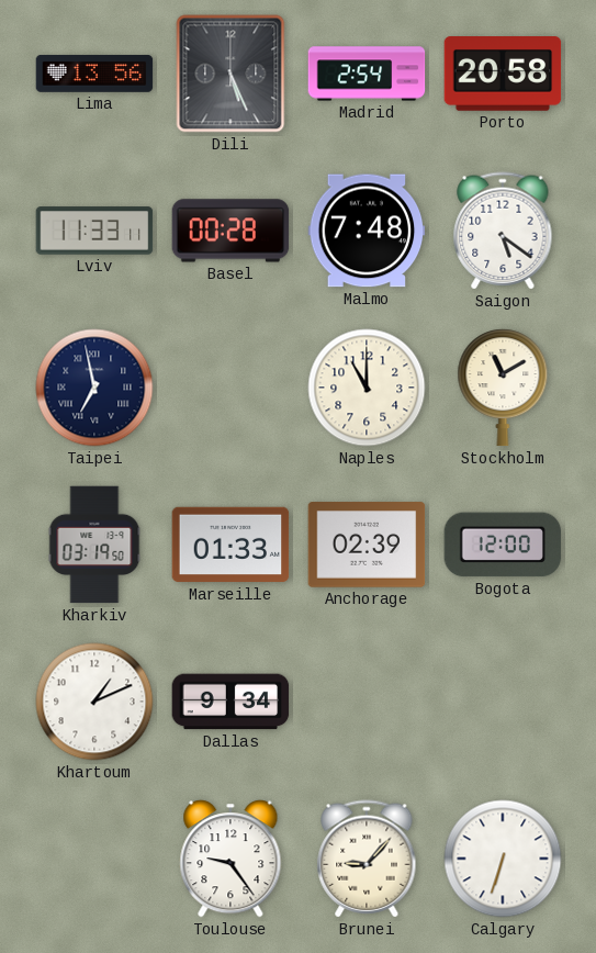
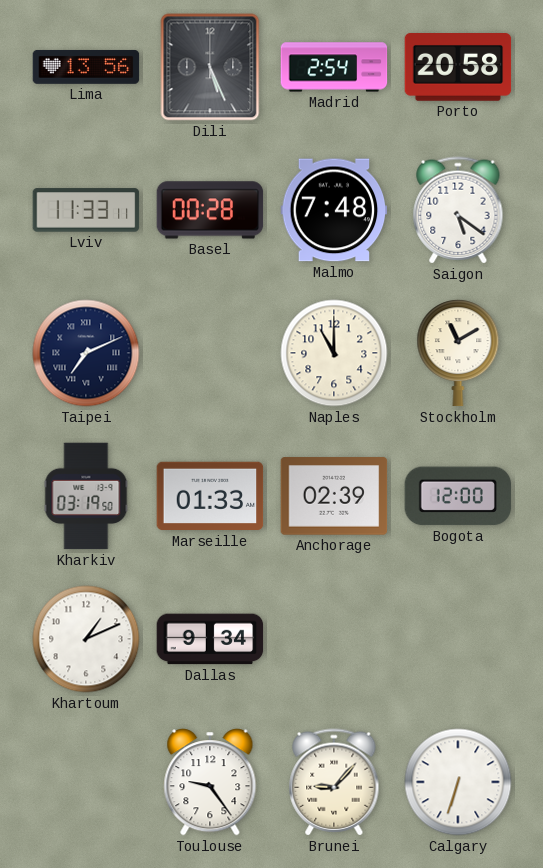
Taipei: 6:58 -> 7:11
